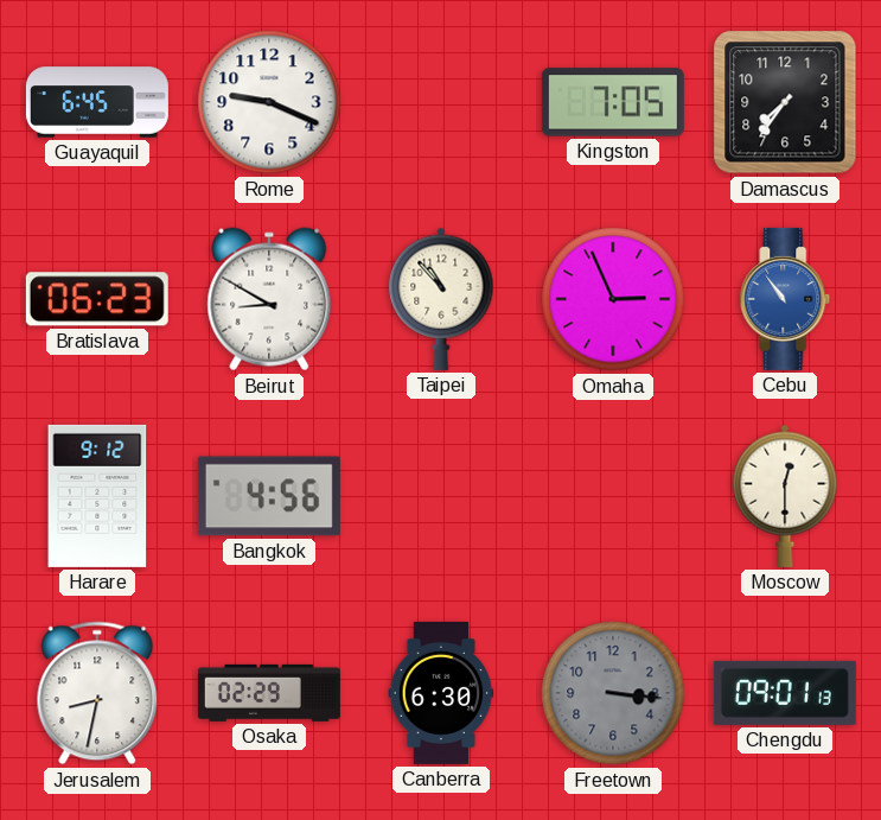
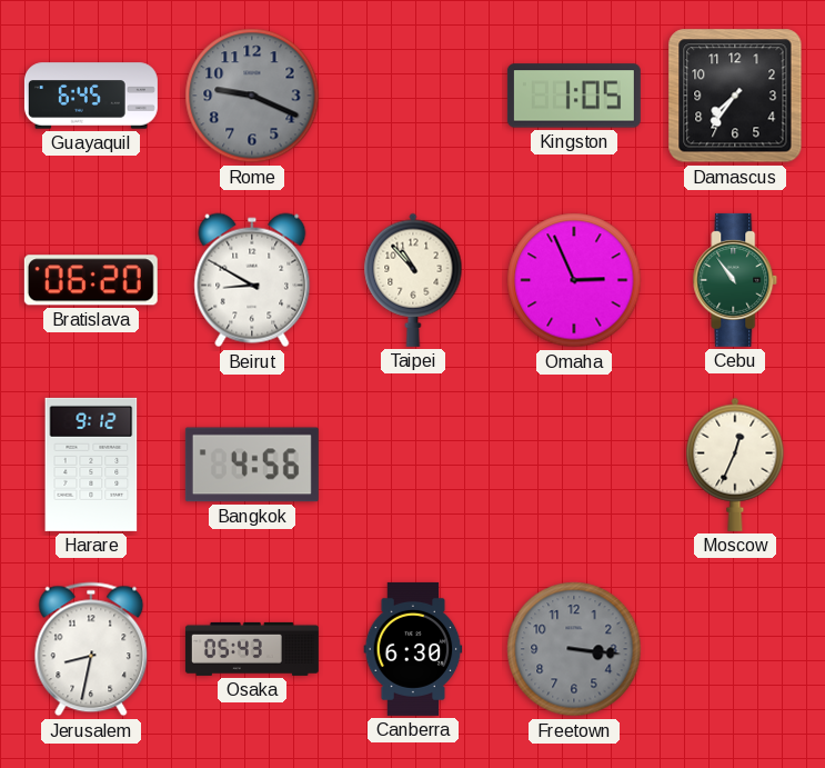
Rome dial: white -> grey
Kingston: 7:05 -> 1:05
Bratislava: 06:23 -> 06:20
Cebu dial: blue -> green
Moscow: 12:30 -> 12:34
Osaka: 02:29 -> 05:43
Chengdu: 09:01 -> none
